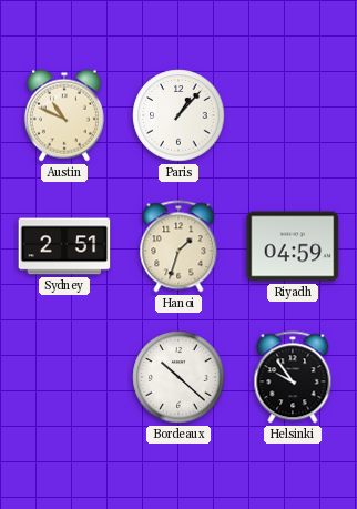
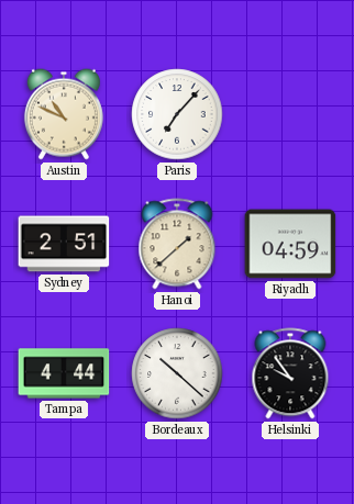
Paris: 1:07 -> 7:07
Hanoi: 1:33 -> 1:38
Tampa: none -> 4:44
